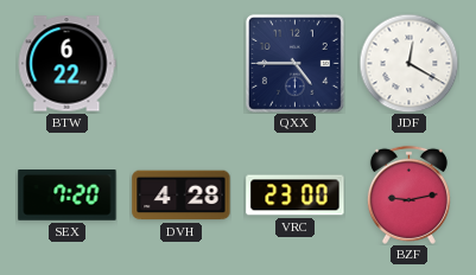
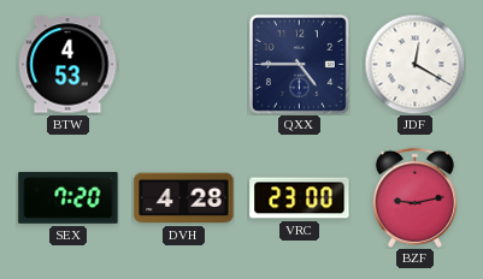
BTW: 6:22 -> 4:53
